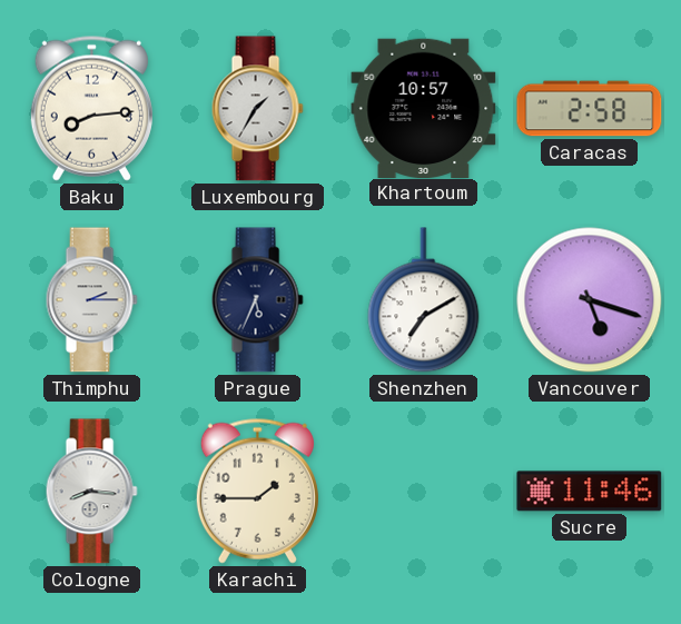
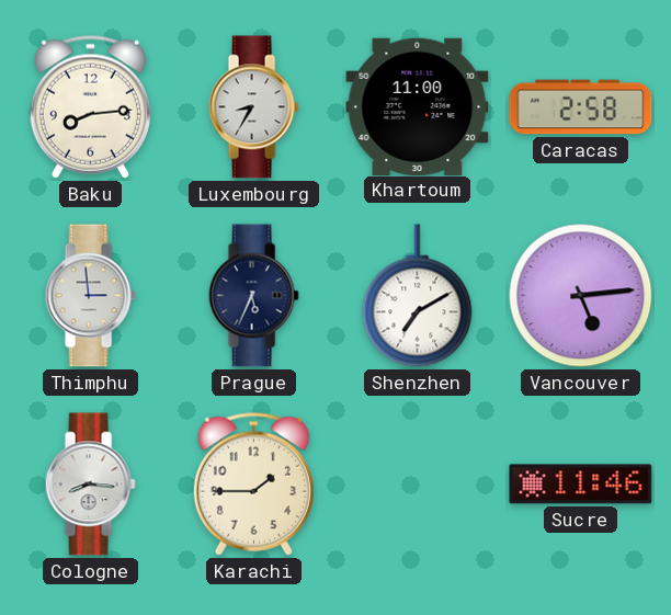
Luxembourg: 1:35 -> 8:35
Khartoum: 10:57 -> 11:00
Thimphu: 2:15 -> 2:59
Vancouver: 5:18 -> 5:14
